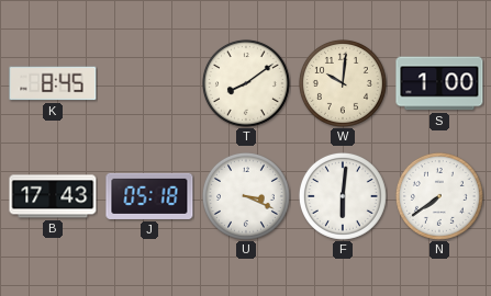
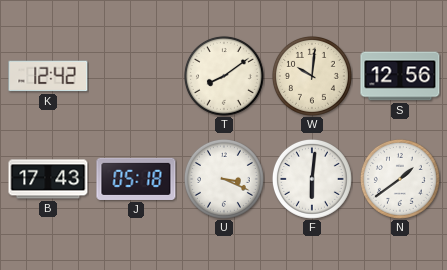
K: 8:45 -> 12:42
S: 1:00 -> 12:56
N: 7:39 -> 1:39
